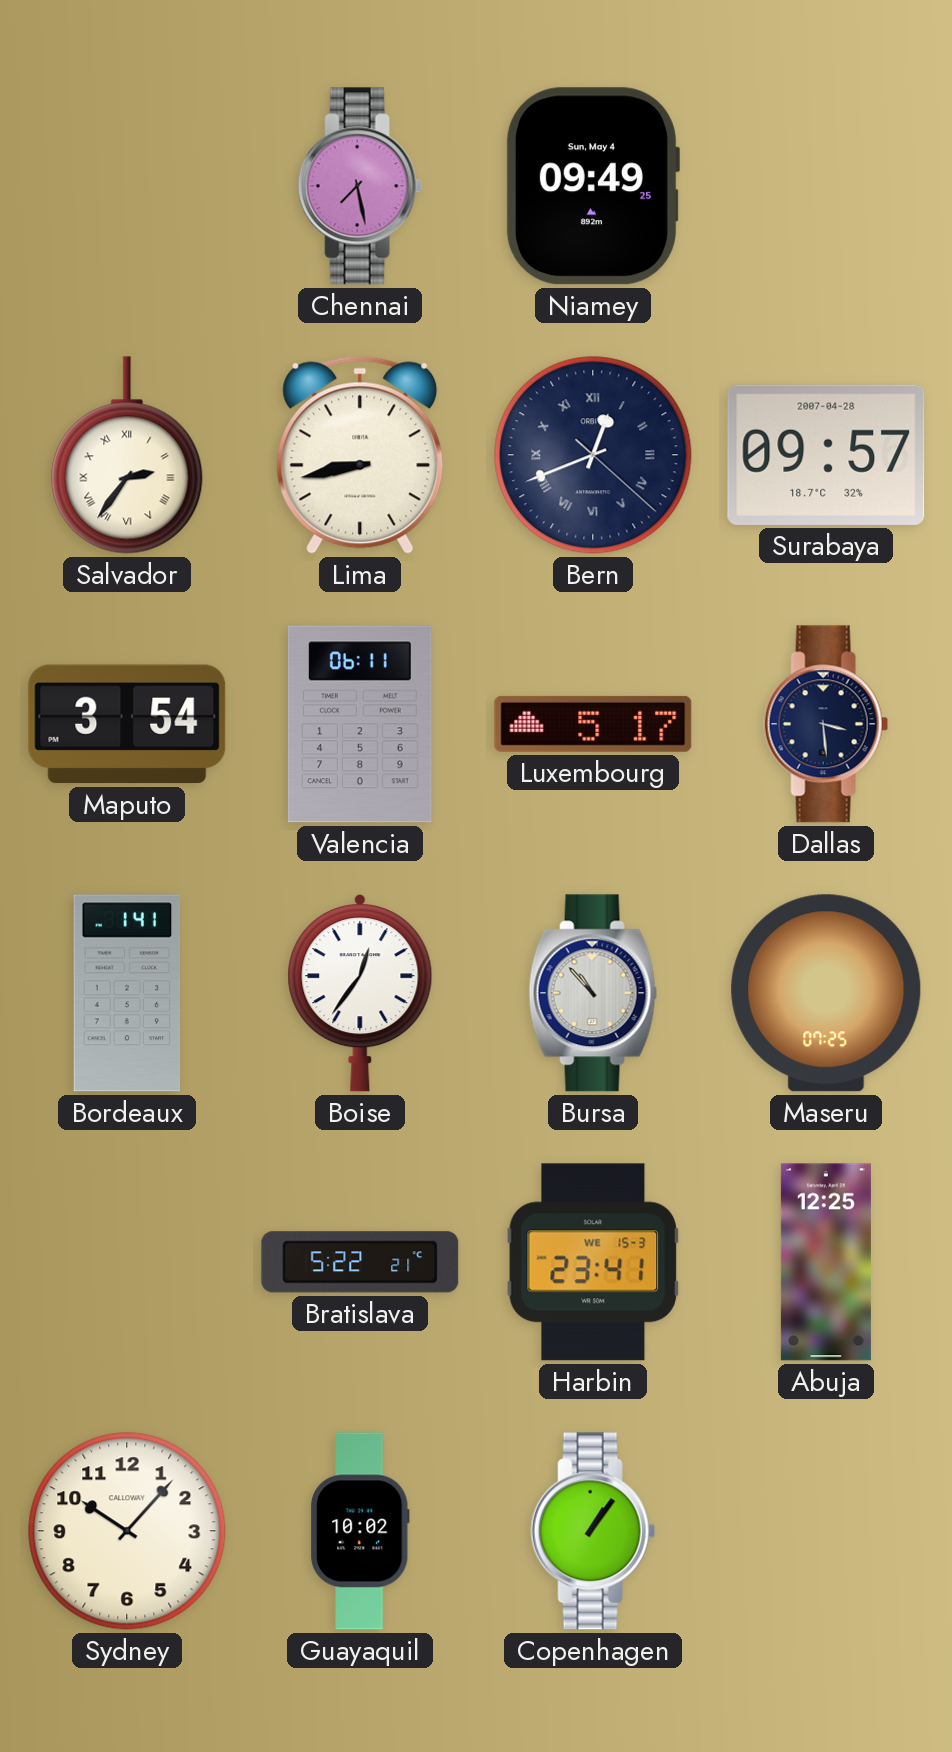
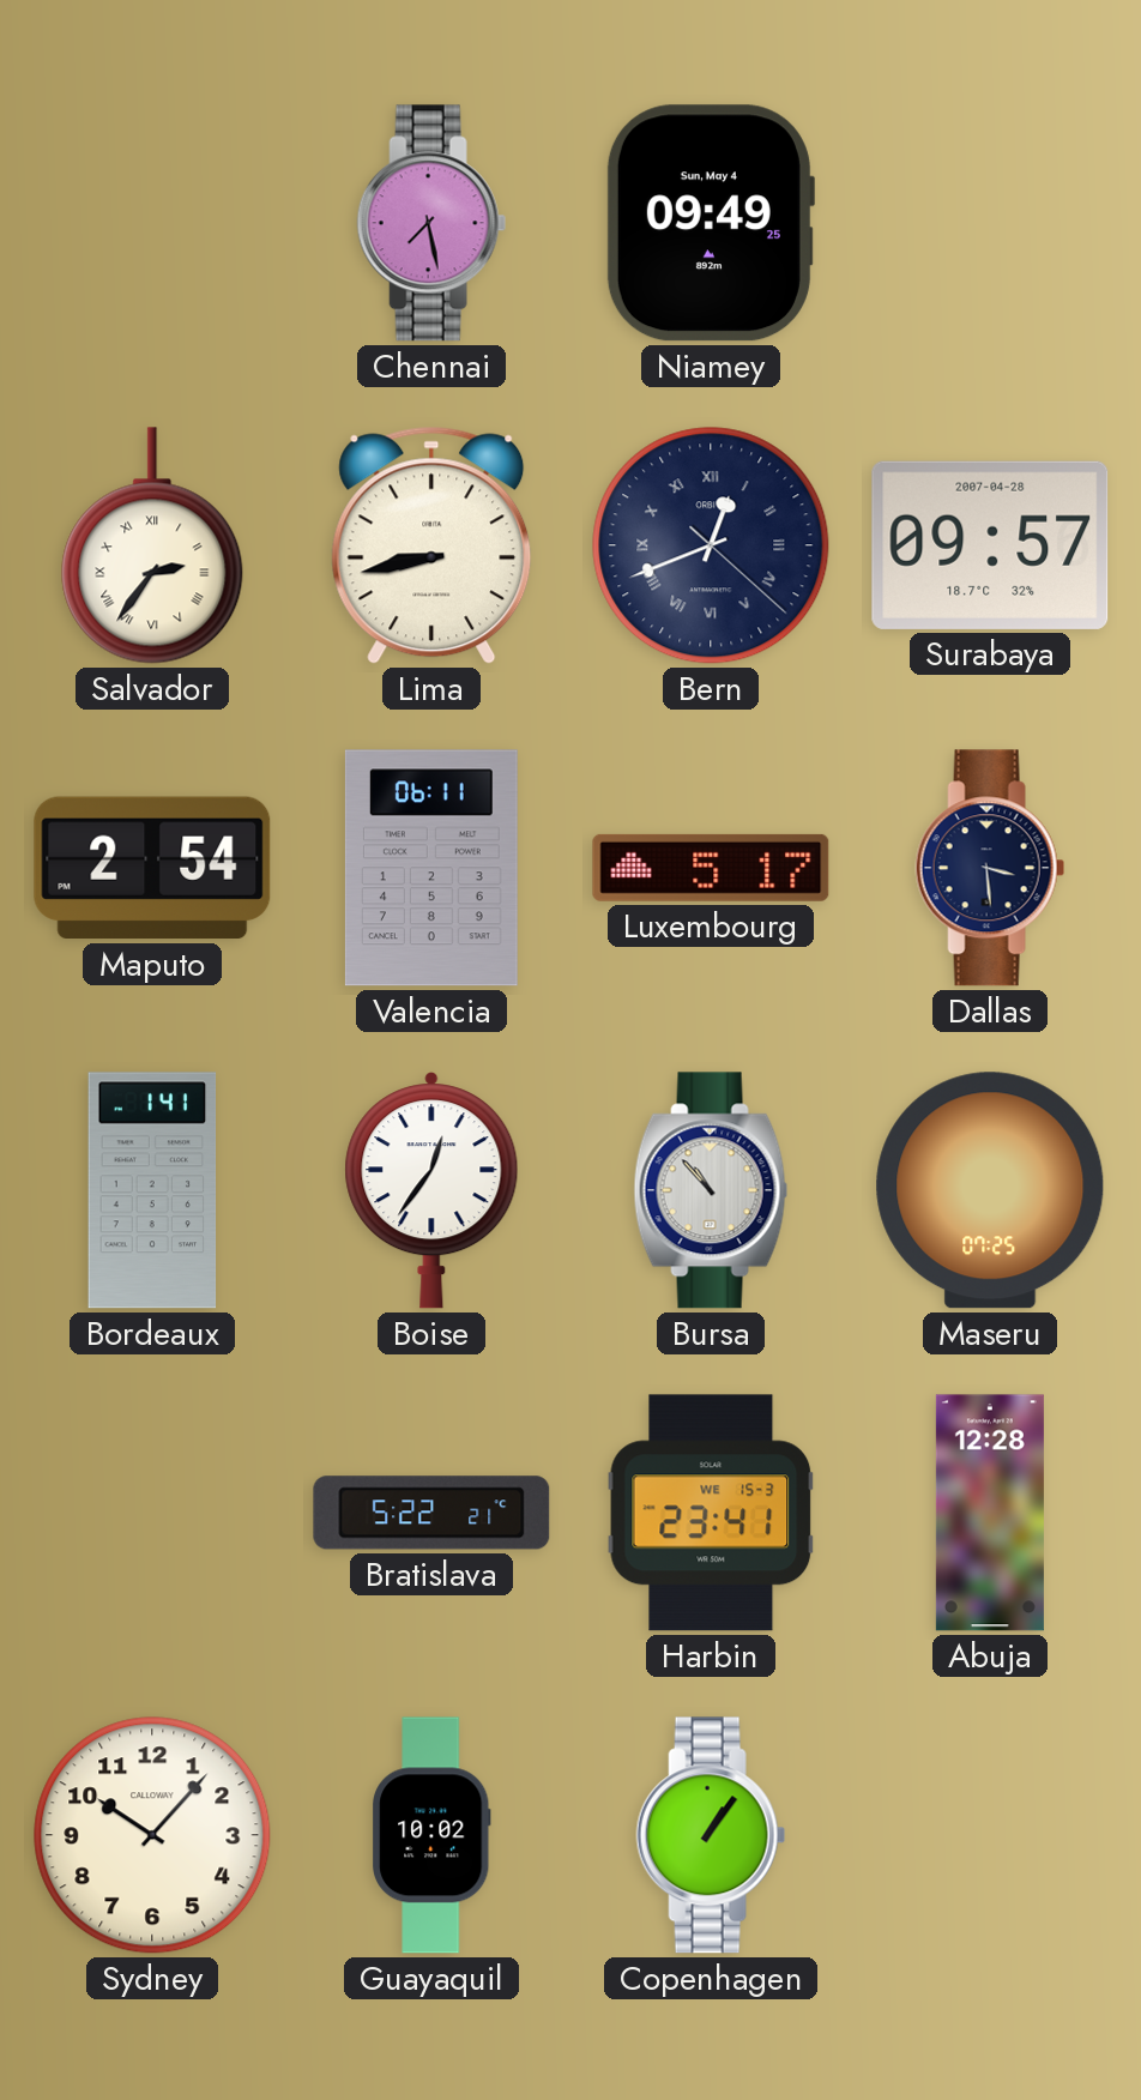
Maputo: 3:54 -> 2:54
Abuja: 12:25 -> 12:28
